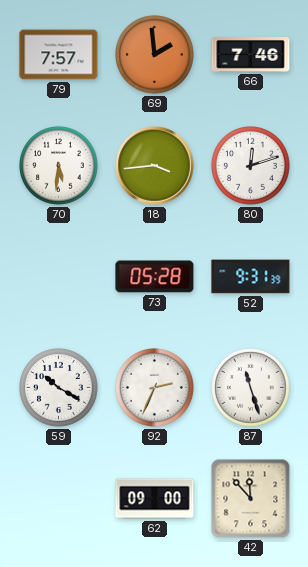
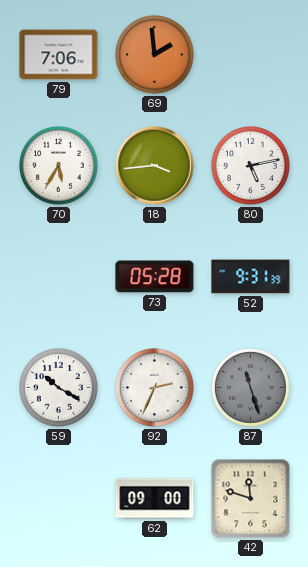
79: 7:57 -> 7:06
66: 7:46 -> none
70: 5:31 -> 5:35
80: 12:12 -> 5:13
87 dial: white -> grey
42: 11:53 -> 11:48
